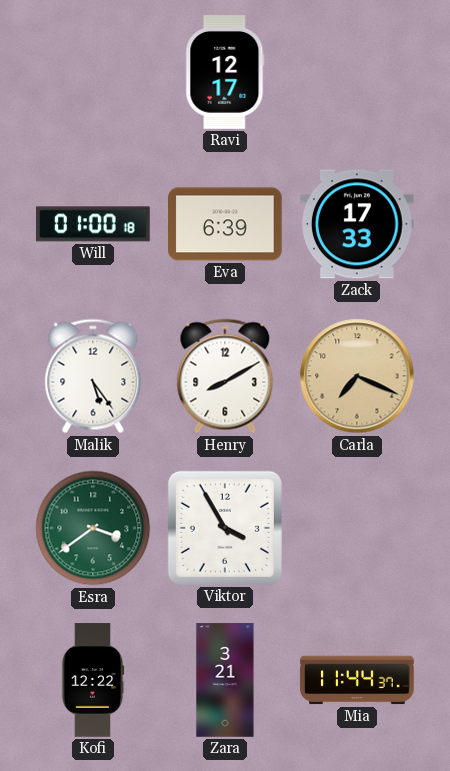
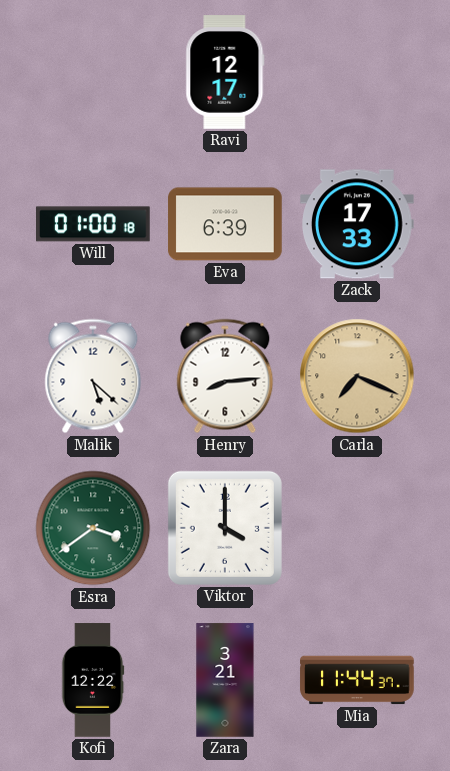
Malik: 5:24 -> 5:22
Henry: 8:10 -> 8:14
Viktor: 3:55 -> 4:00
